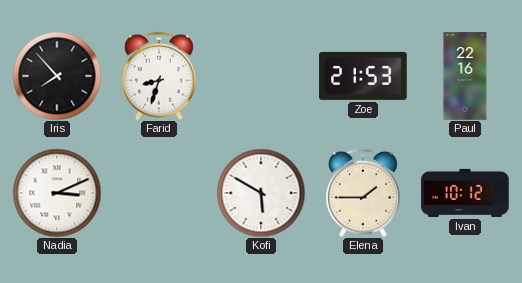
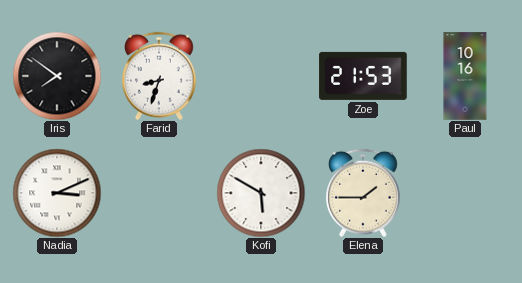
Iris: 7:53 -> 7:51
Paul: 22:16 -> 10:16
Ivan: 10:12 -> none
